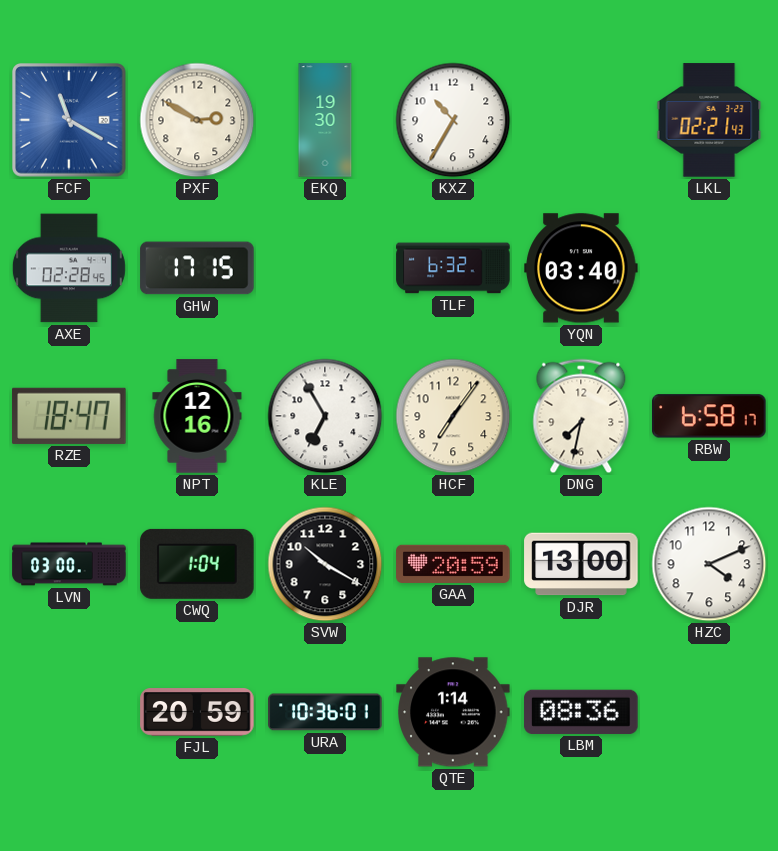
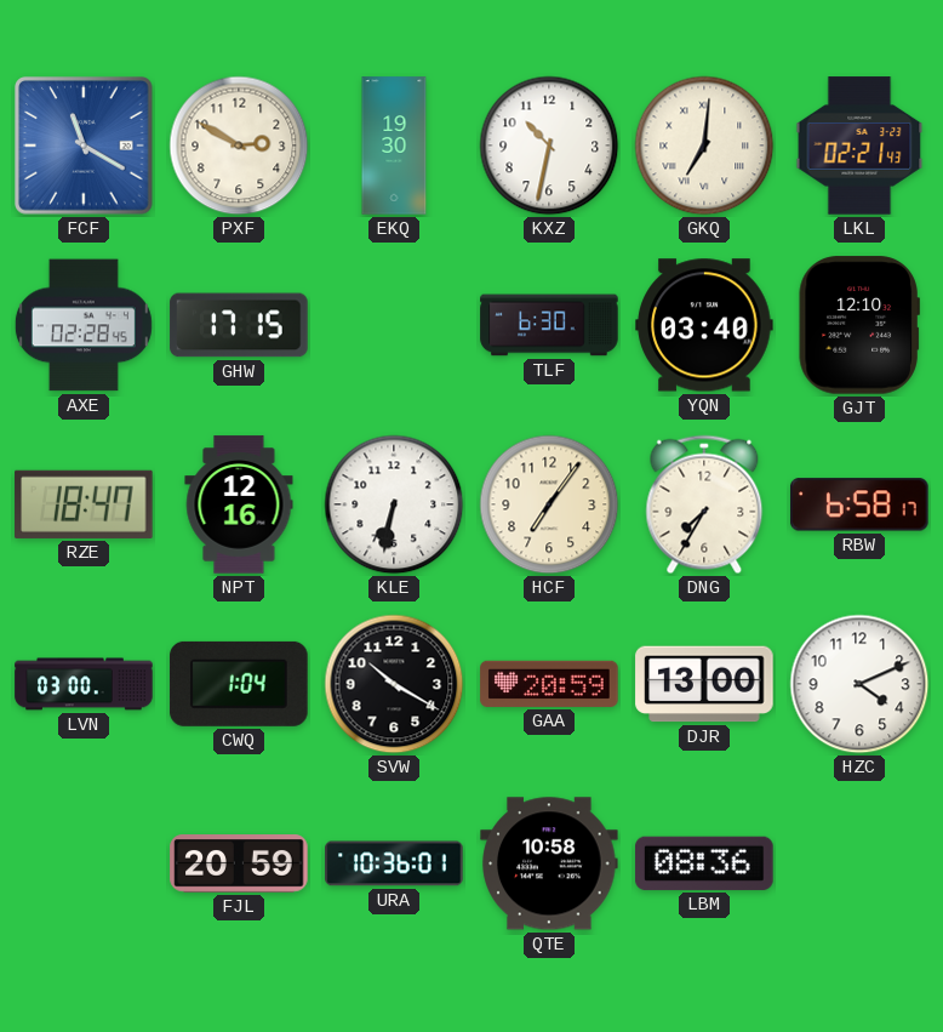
KXZ: 10:35 -> 10:32
GKQ: none -> 7:01
TLF: 6:32 -> 6:30
GJT: none -> 12:10
KLE: 6:55 -> 6:32
DNG: 7:32 -> 7:35
QTE: 1:14 -> 10:58
